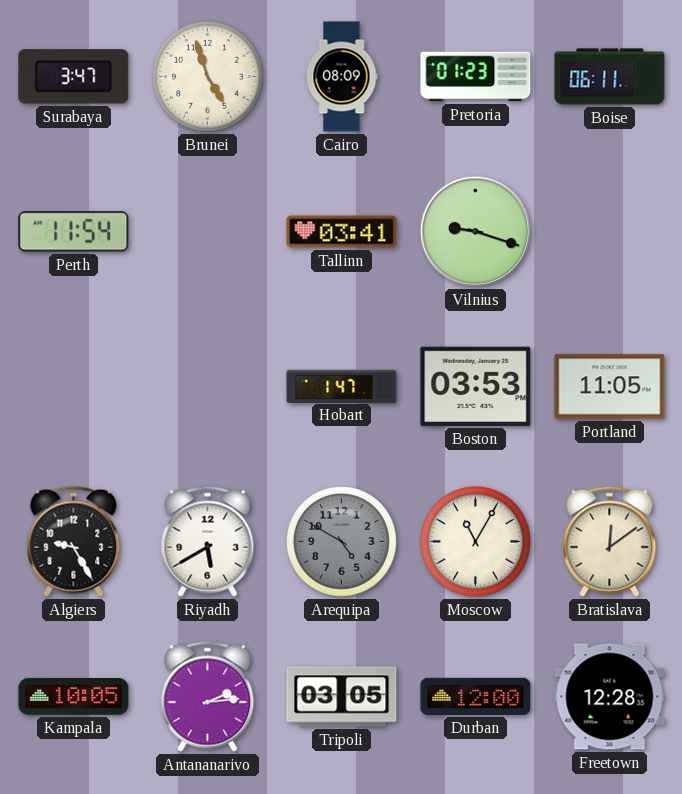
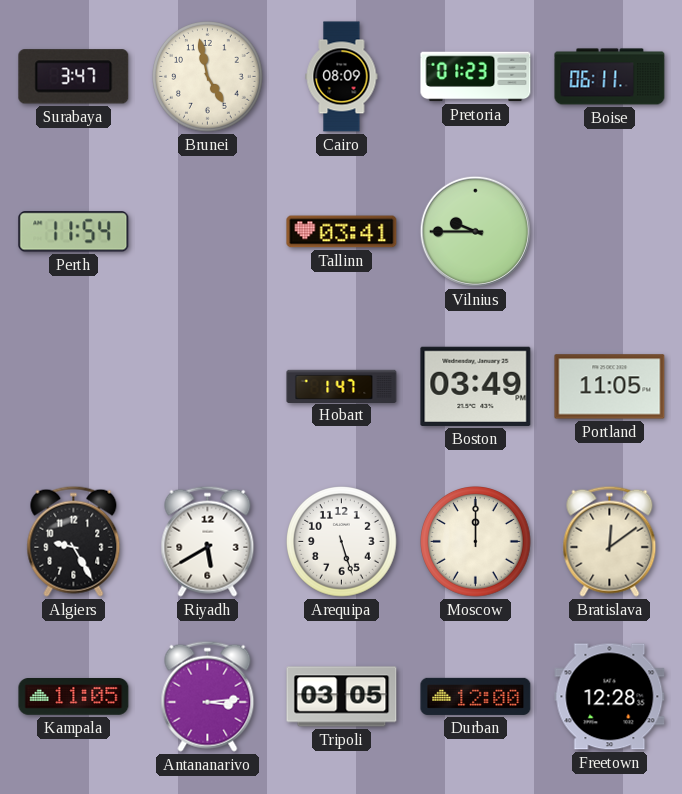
Brunei: 4:57 -> 4:58
Vilnius: 9:18 -> 9:45
Boston: 03:53 -> 03:49
Arequipa: 4:50 -> 5:27
Arequipa dial: grey -> white
Moscow: 11:05 -> 12:00
Kampala: 10:05 -> 11:05
Antananarivo: 2:14 -> 3:14
